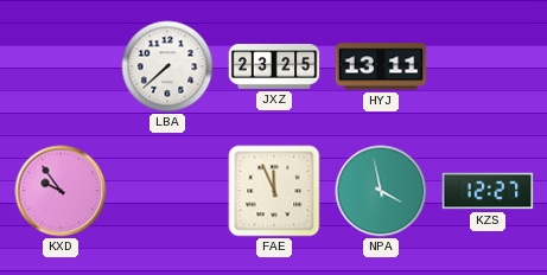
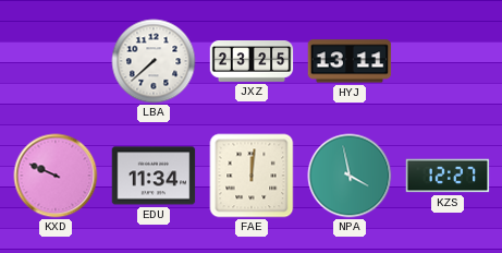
KXD: 9:54 -> 9:49
EDU: none -> 11:34
FAE: 11:56 -> 12:01
